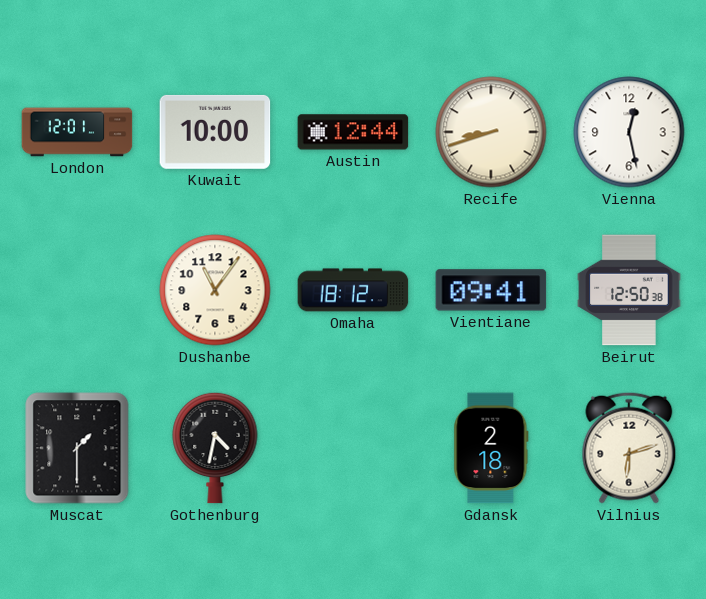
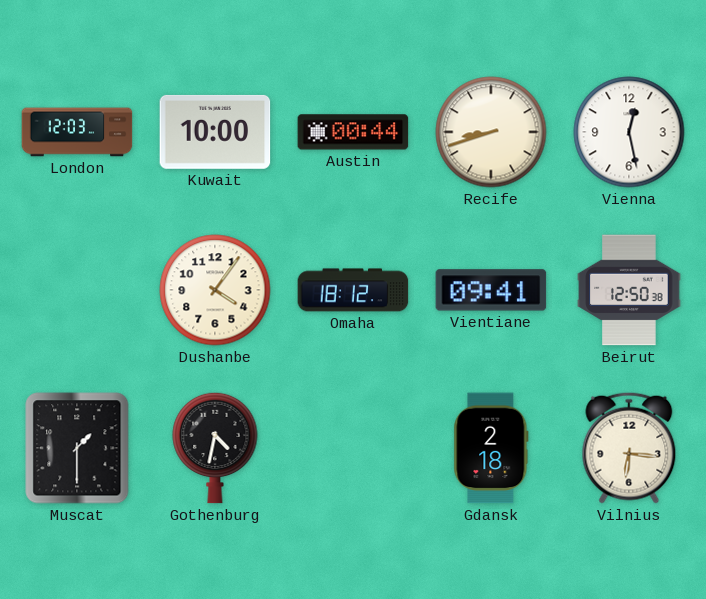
London: 12:01 -> 12:03
Austin: 12:44 -> 00:44
Dushanbe: 11:06 -> 4:06
Vilnius: 6:12 -> 6:16
